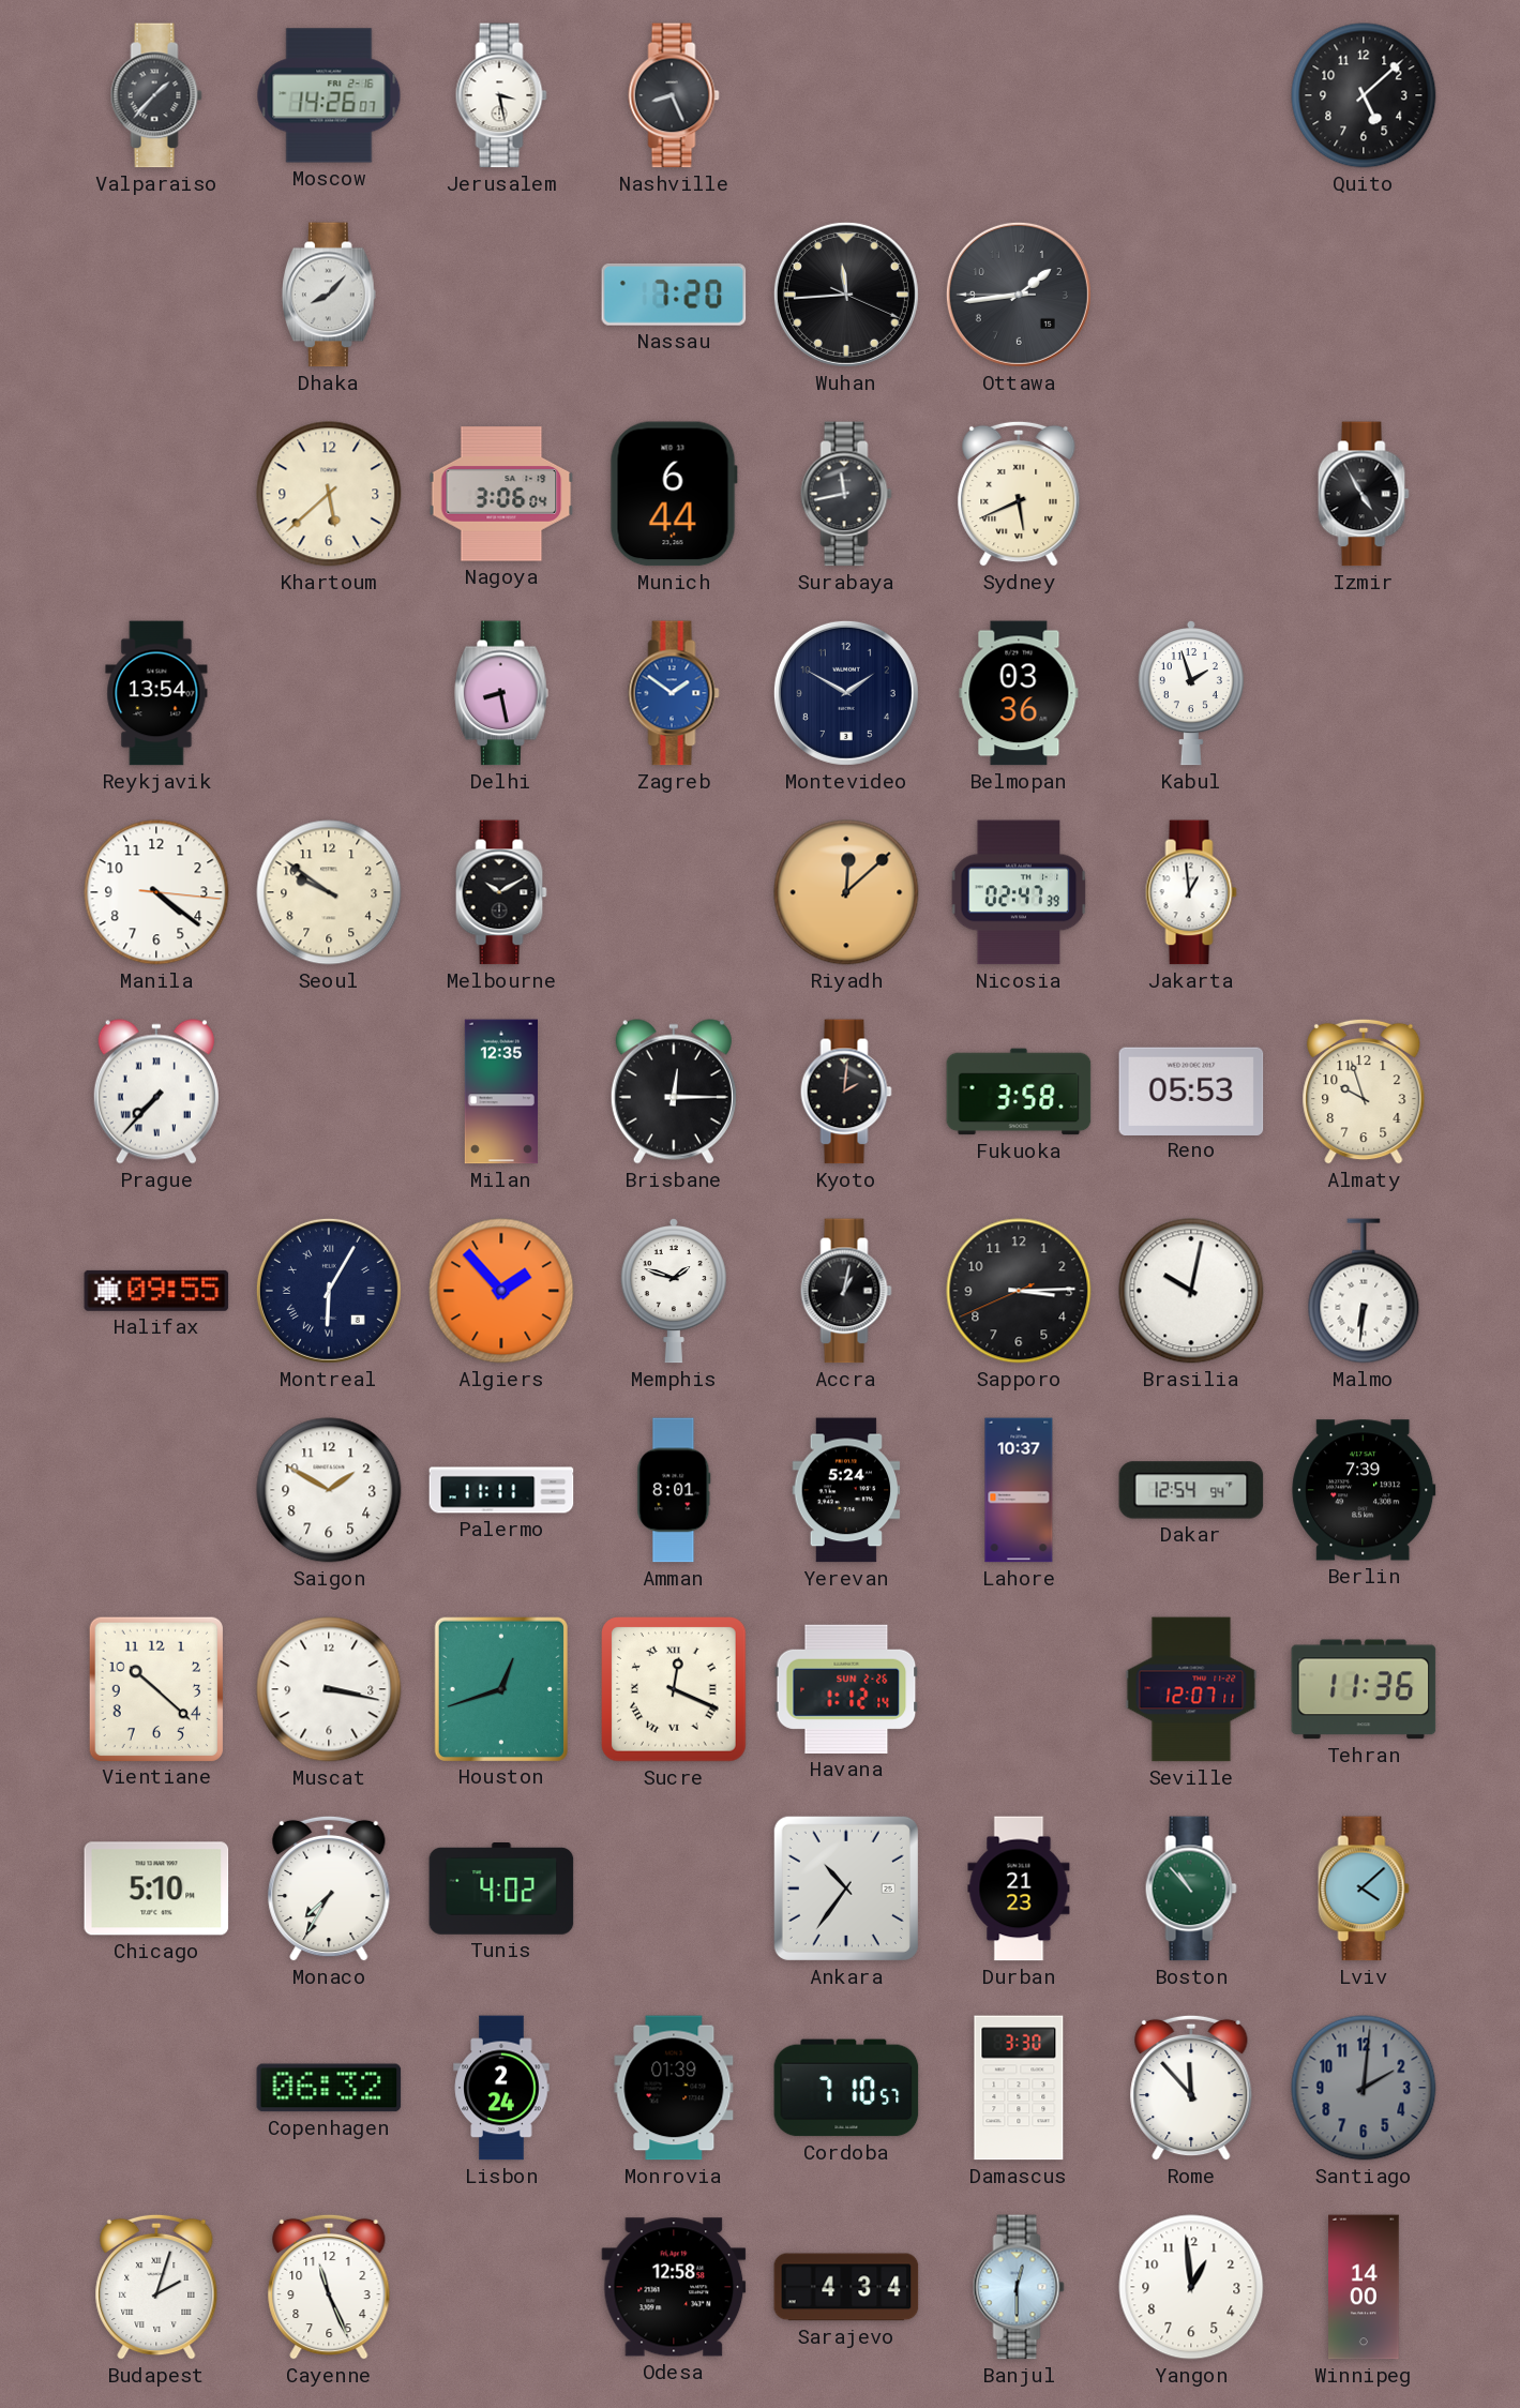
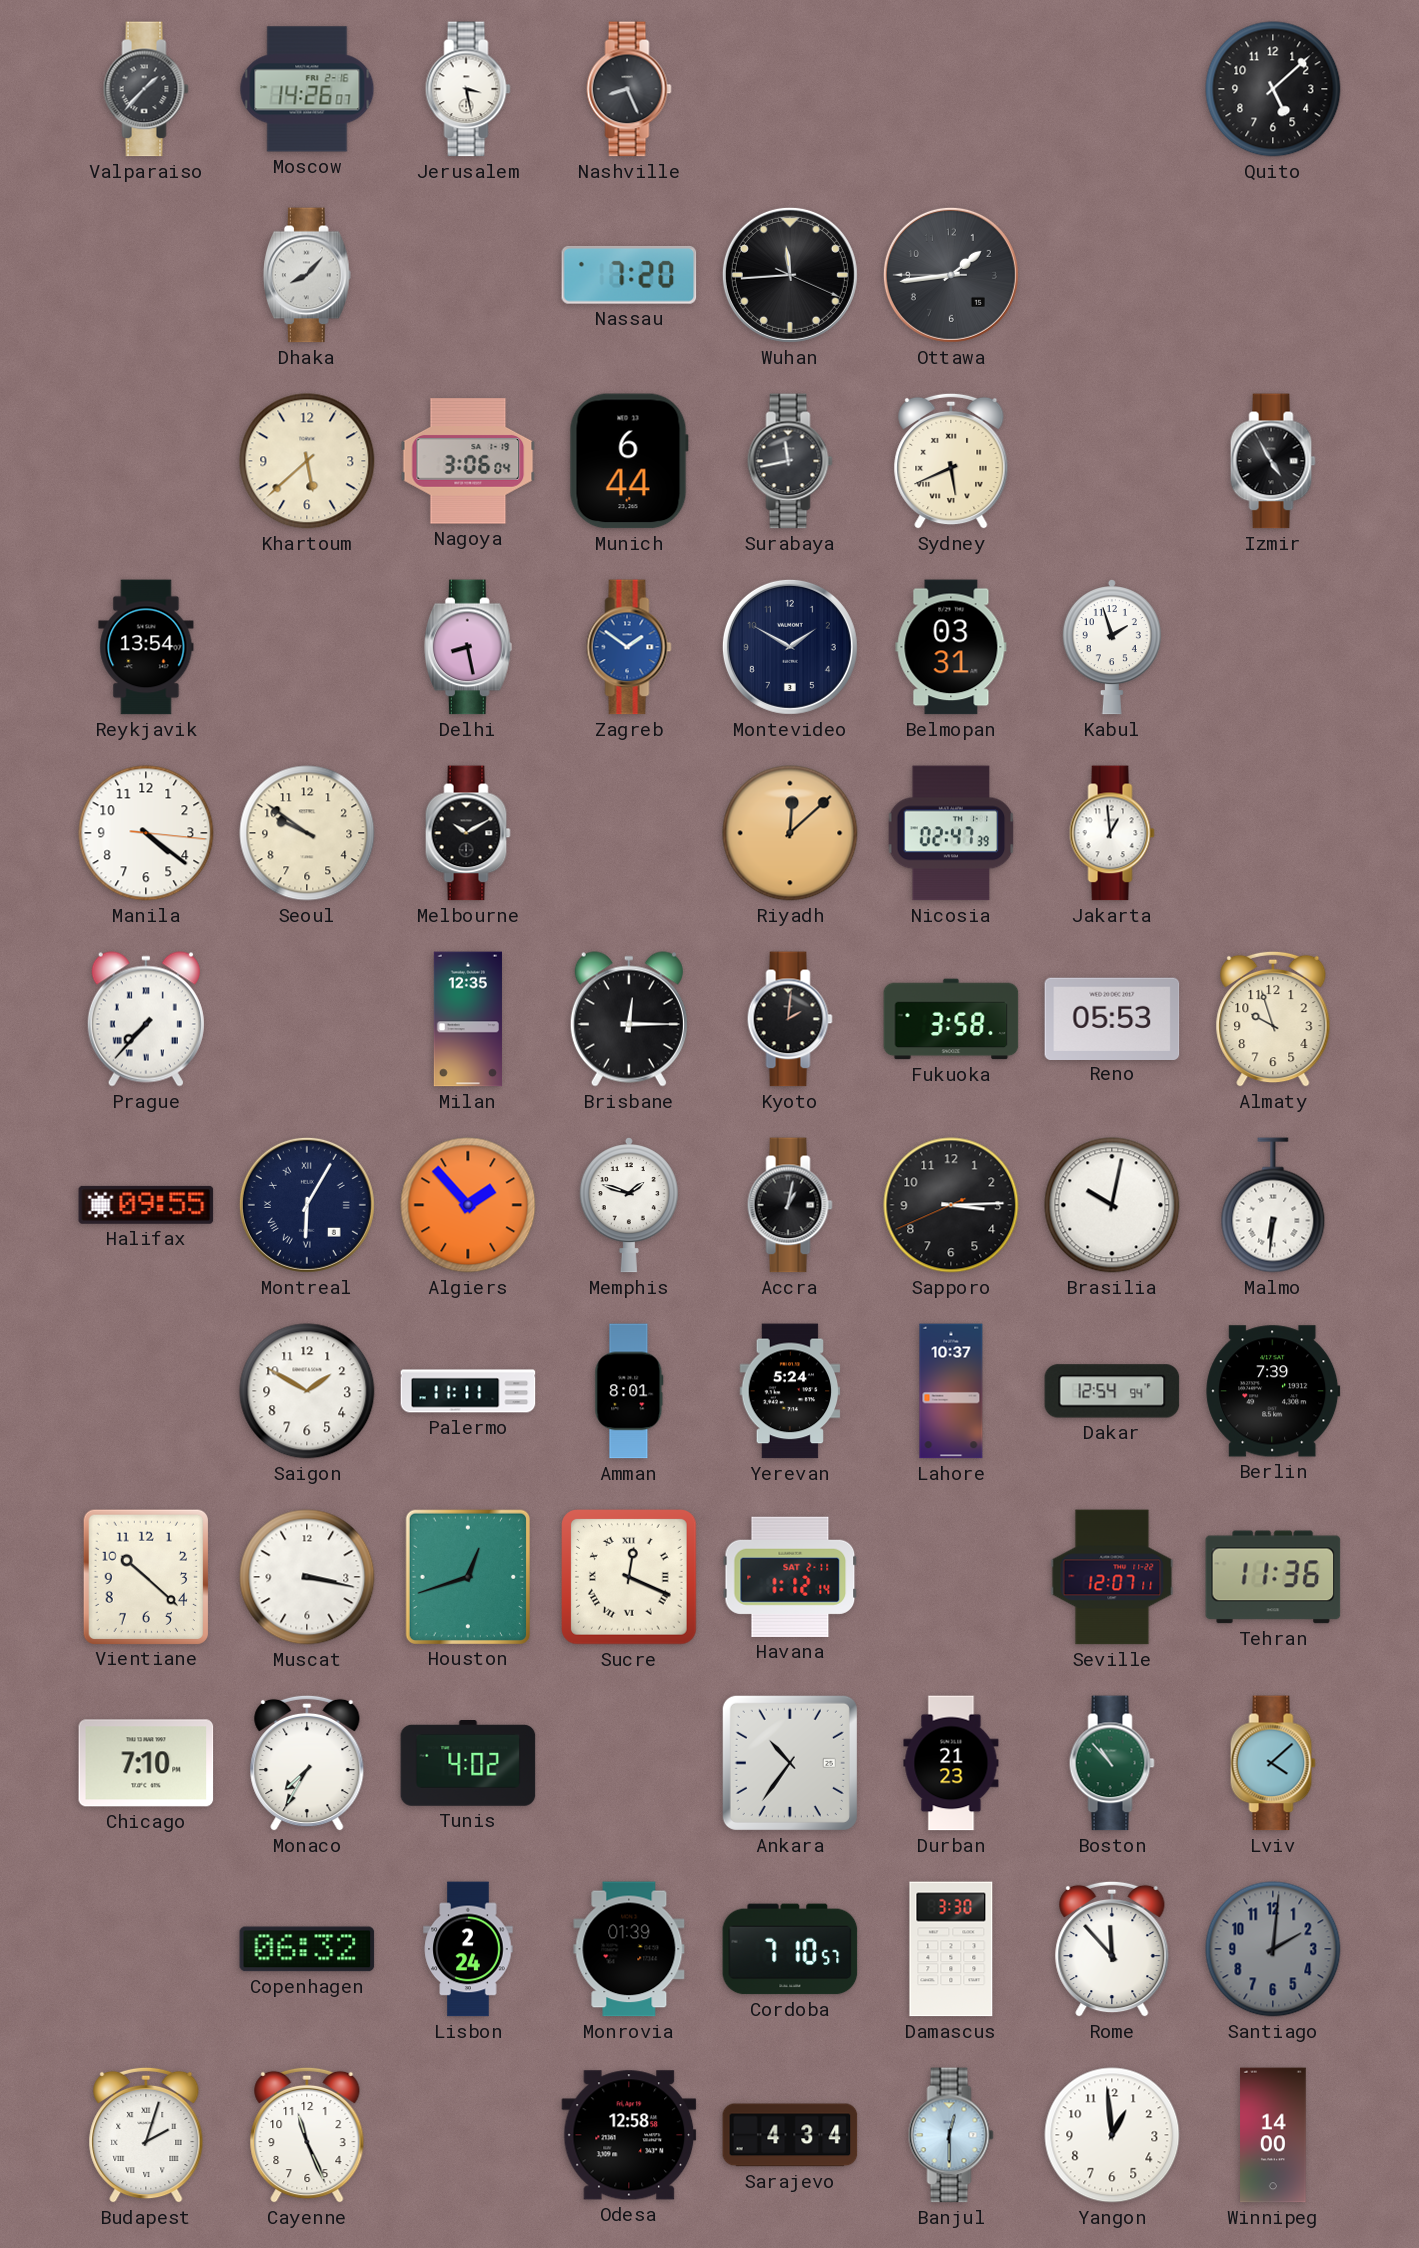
Belmopan: 03:36 -> 03:31
Havana date: SUN 2-26 -> SAT 2-11
Chicago: 5:10 -> 7:10
